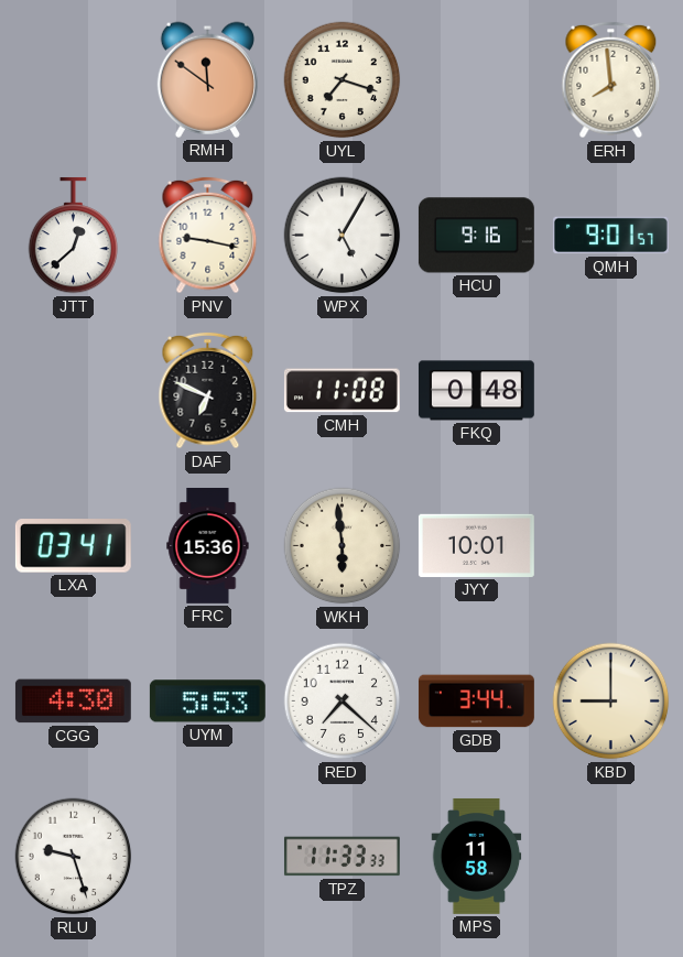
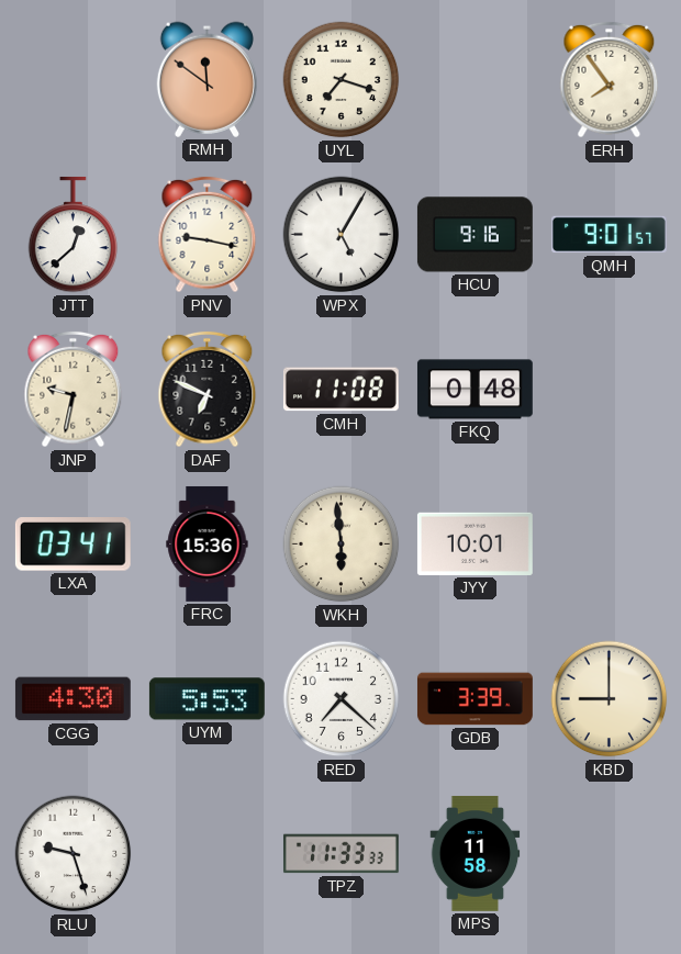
ERH: 7:59 -> 7:54
JNP: none -> 9:32
GDB: 3:44 -> 3:39
